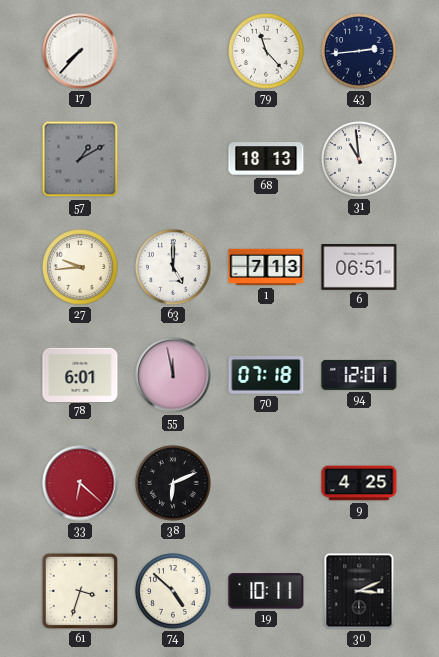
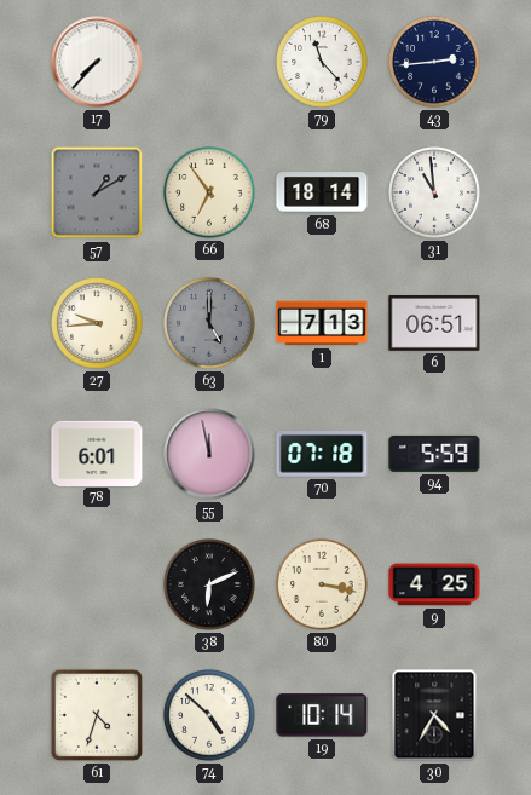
66: none -> 6:54
68: 18:13 -> 18:14
63 dial: white -> grey
94: 12:01 -> 5:59
33: 6:22 -> none
80: none -> 3:17
61: 3:33 -> 4:33
19: 10:11 -> 10:14
30: 3:11 -> 4:35
